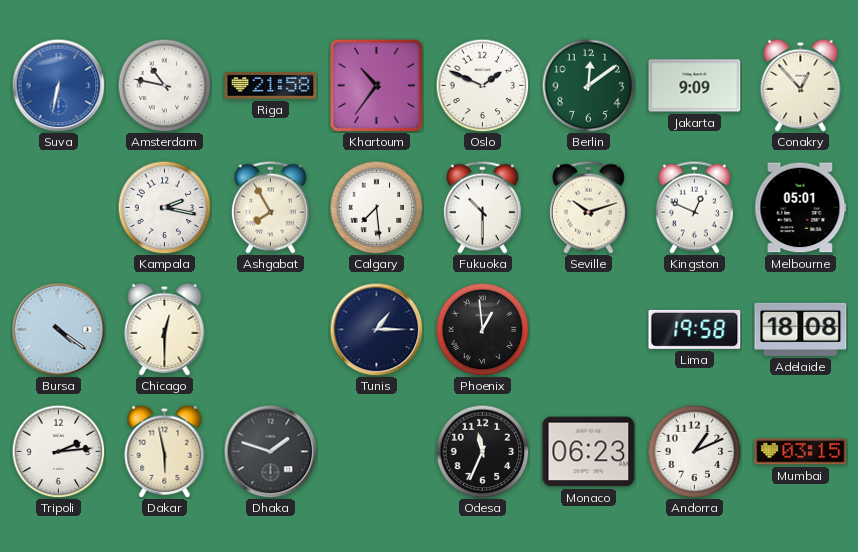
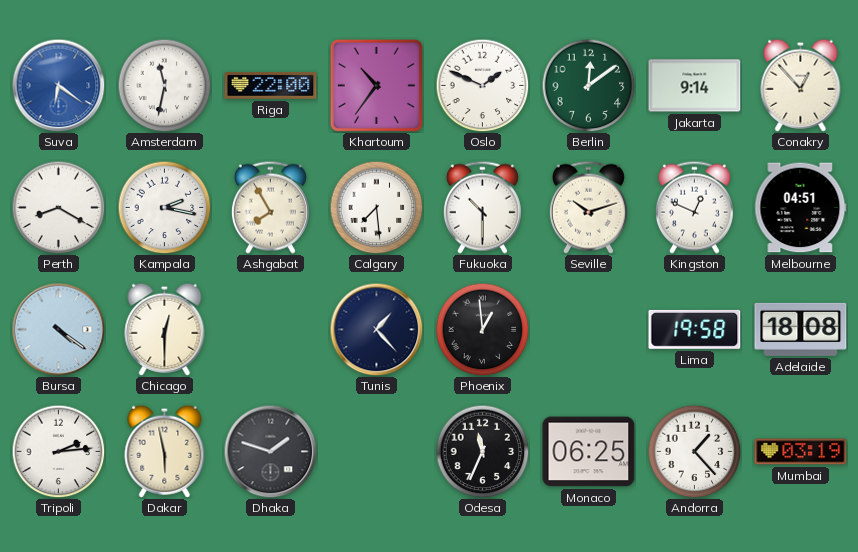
Suva: 6:32 -> 6:21
Amsterdam: 10:47 -> 11:32
Riga: 21:58 -> 22:00
Jakarta: 9:09 -> 9:14
Perth: none -> 8:20
Melbourne: 05:01 -> 04:51
Tunis: 1:15 -> 1:23
Monaco: 06:23 -> 06:25
Andorra: 1:11 -> 1:23
Mumbai: 03:15 -> 03:19
